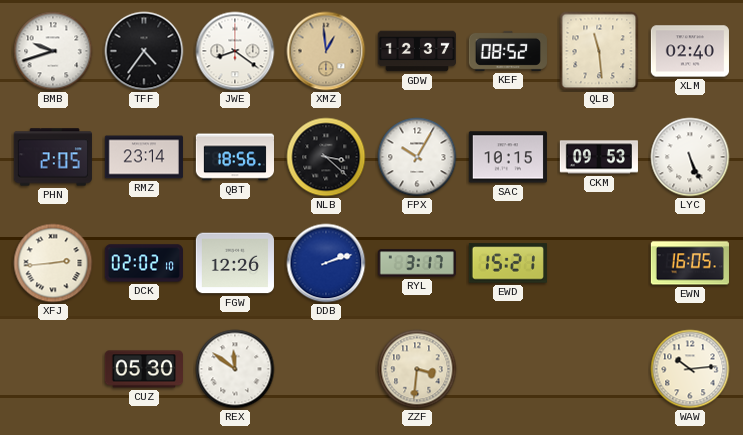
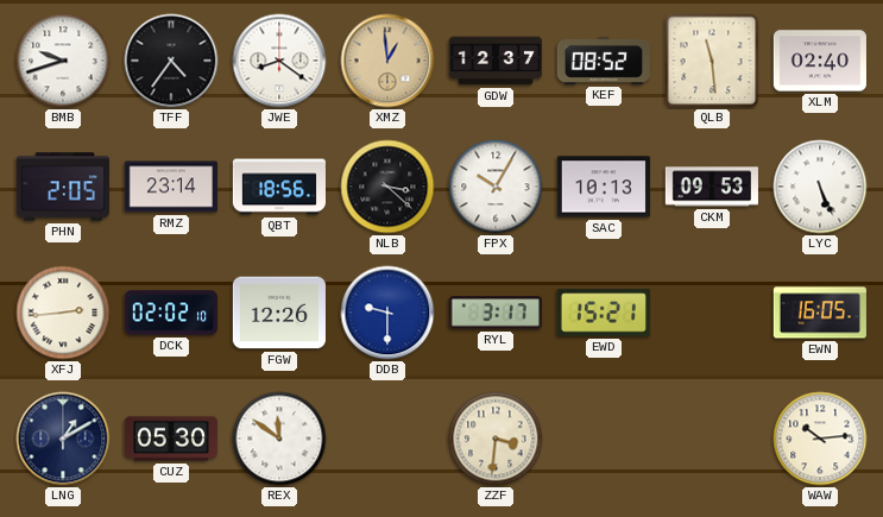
SAC: 10:15 -> 10:13
DDB: 2:12 -> 9:30
LNG: none -> 1:10
